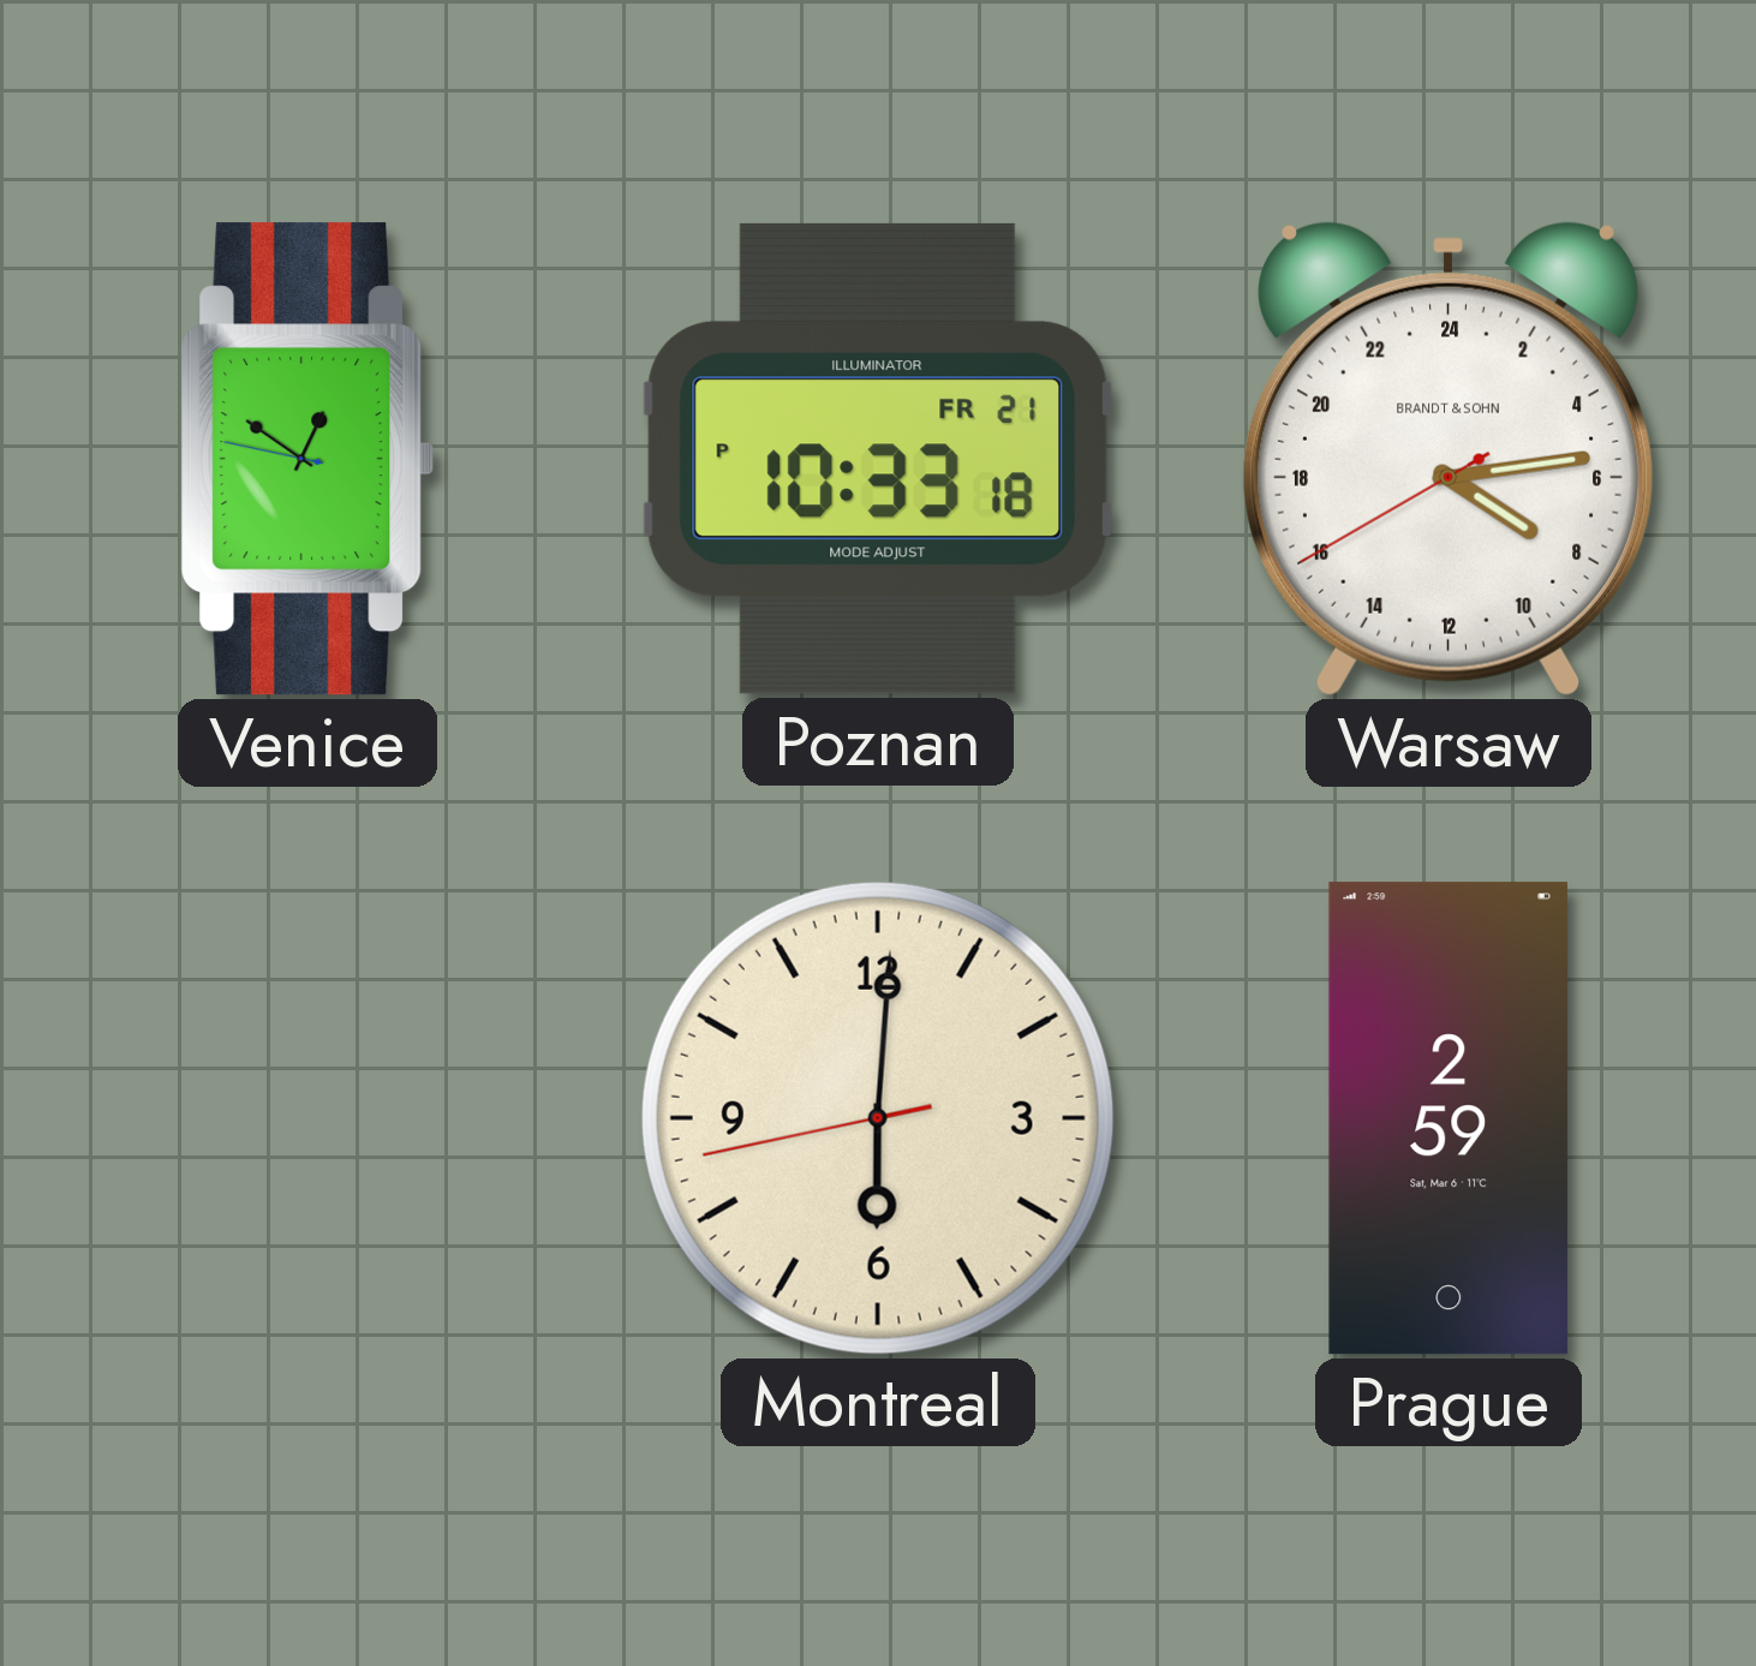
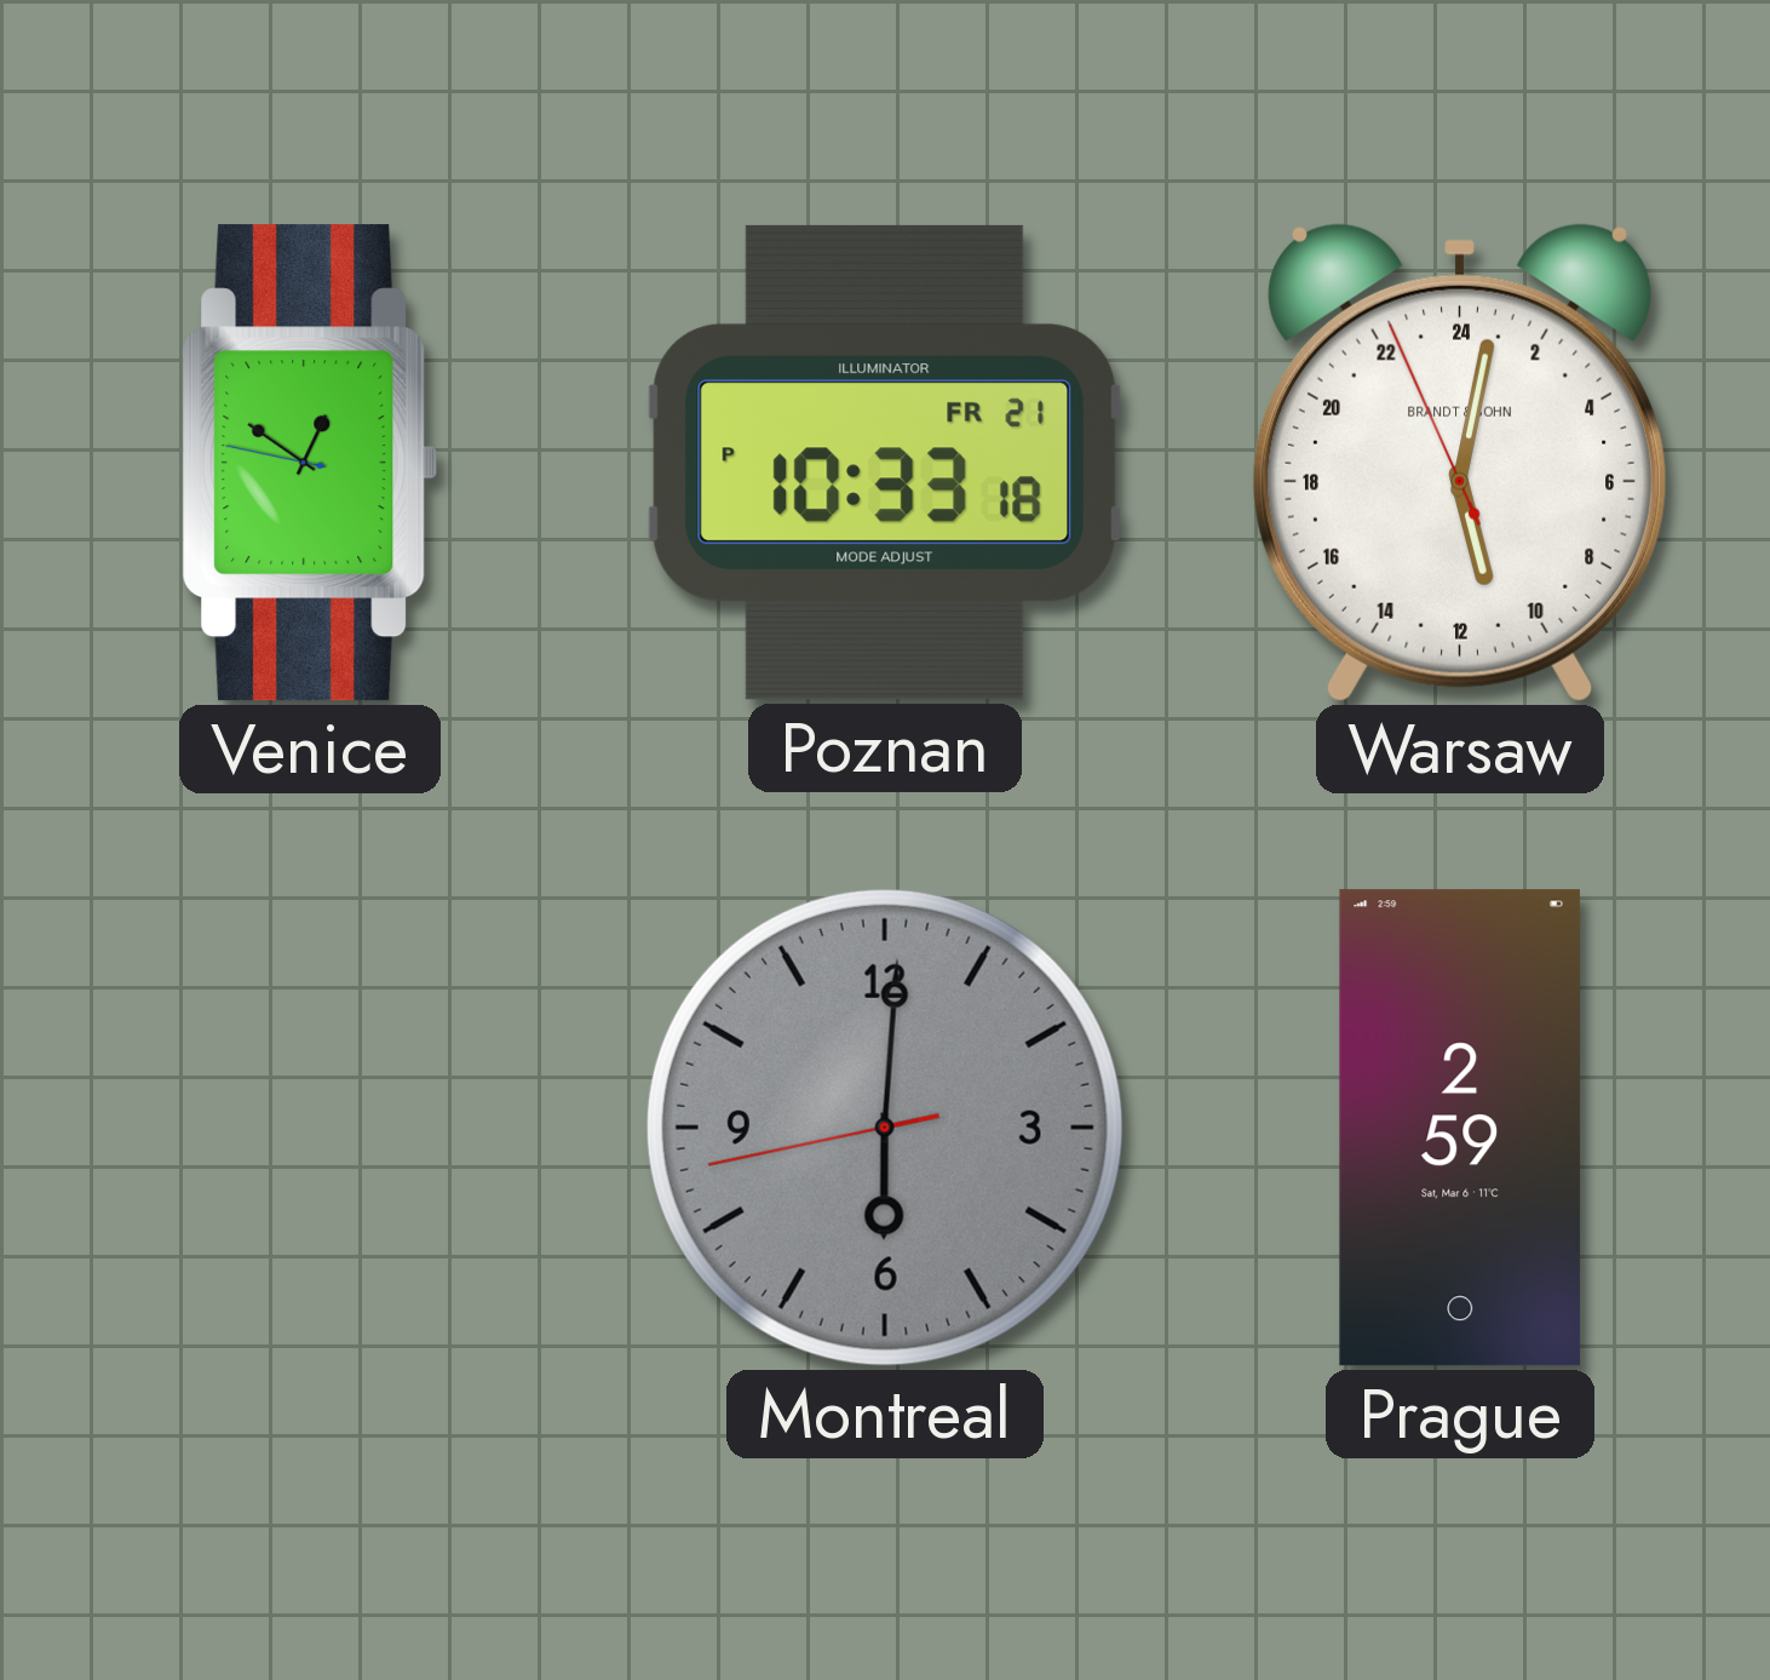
Warsaw: 8:13 -> 11:01
Montreal dial: cream -> grey
